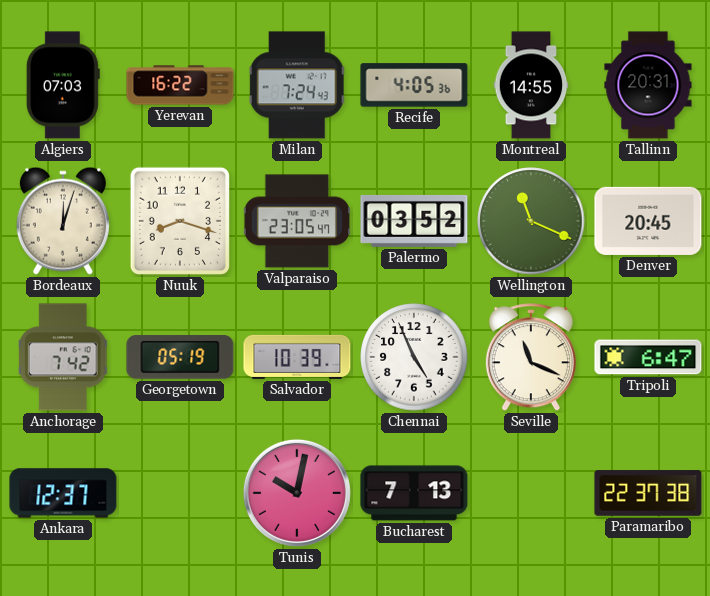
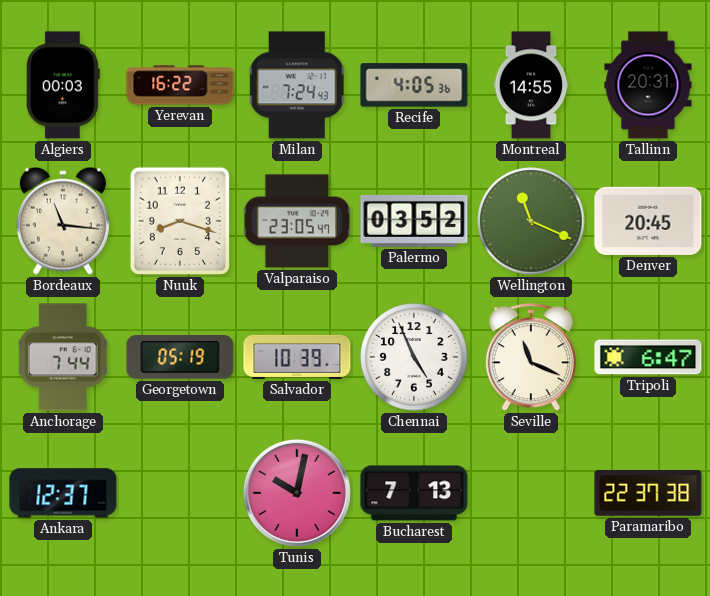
Algiers: 07:03 -> 00:03
Bordeaux: 12:03 -> 11:16
Anchorage: 7:42 -> 7:44
